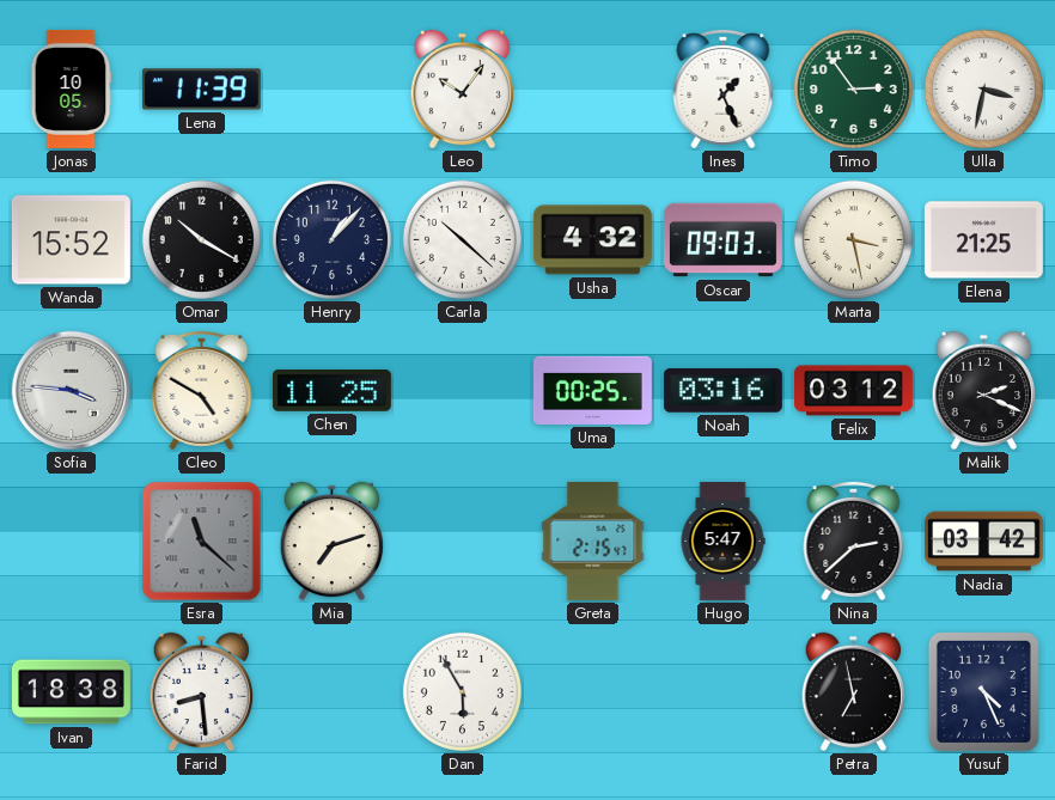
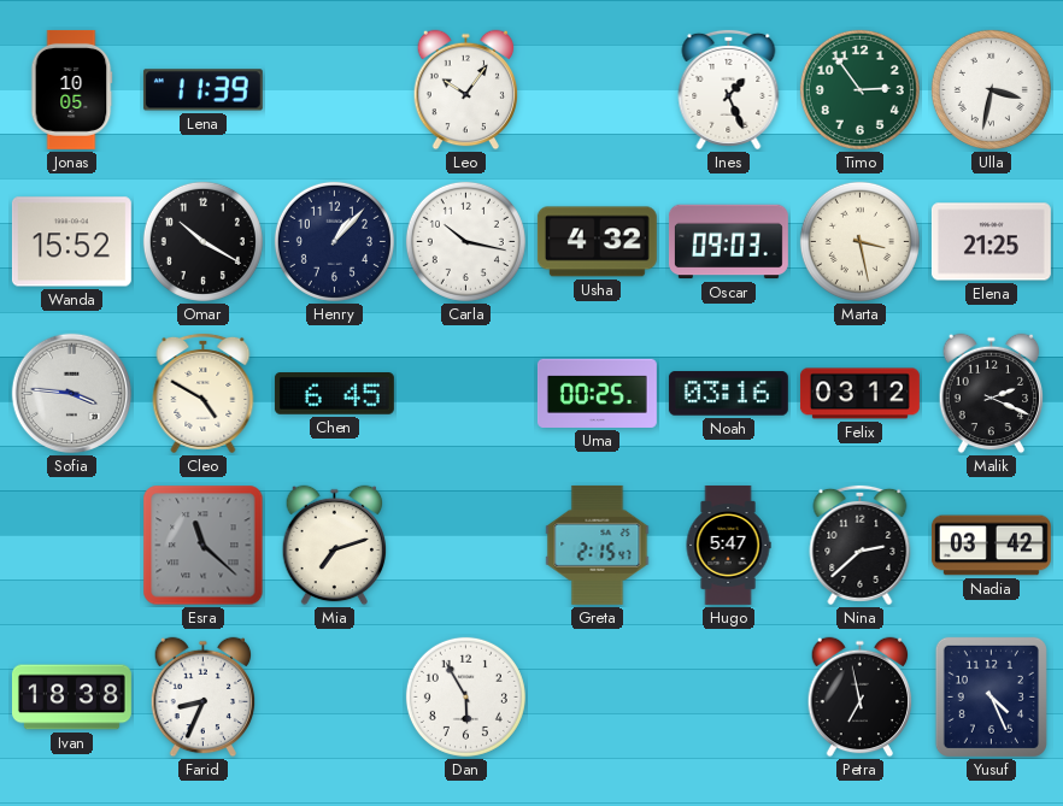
Carla: 10:22 -> 10:17
Chen: 11:25 -> 6:45
Farid: 8:29 -> 8:34
